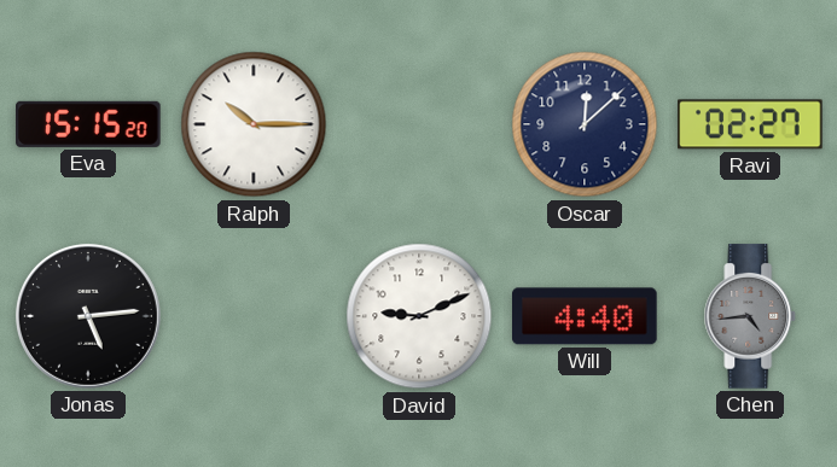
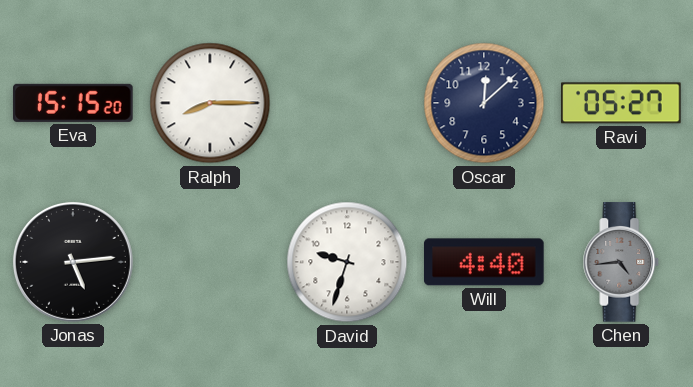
Ralph: 10:15 -> 8:15
Ravi: 02:27 -> 05:27
David: 9:11 -> 9:33
